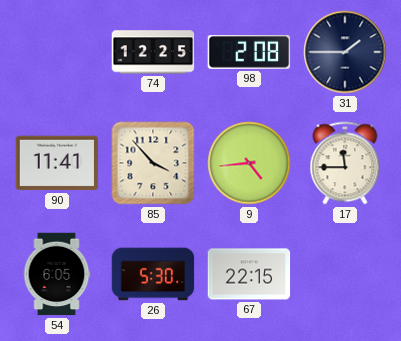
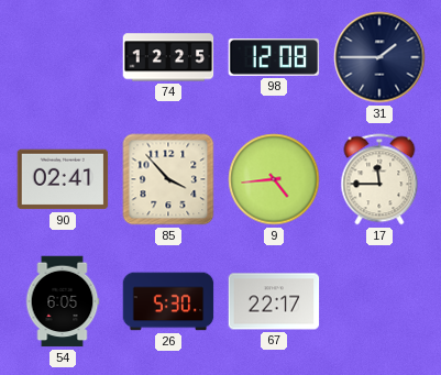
98: 2:08 -> 12:08
90: 11:41 -> 02:41
67: 22:15 -> 22:17
